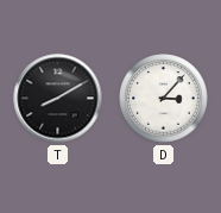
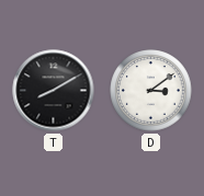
D: 3:07 -> 3:09
